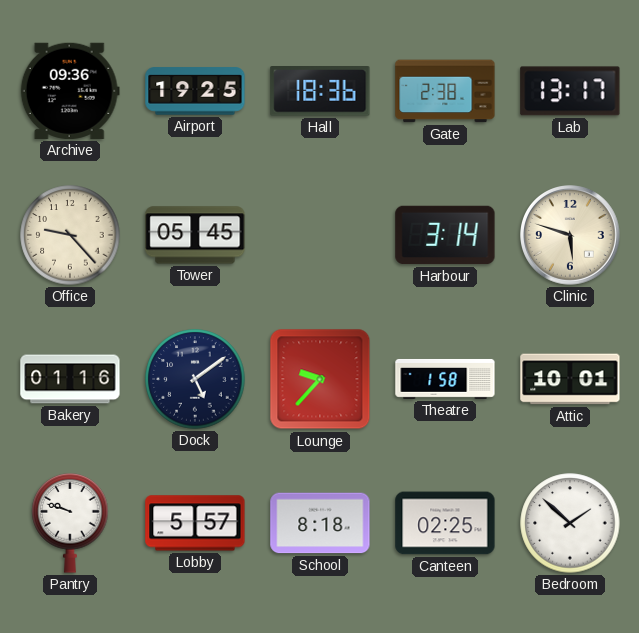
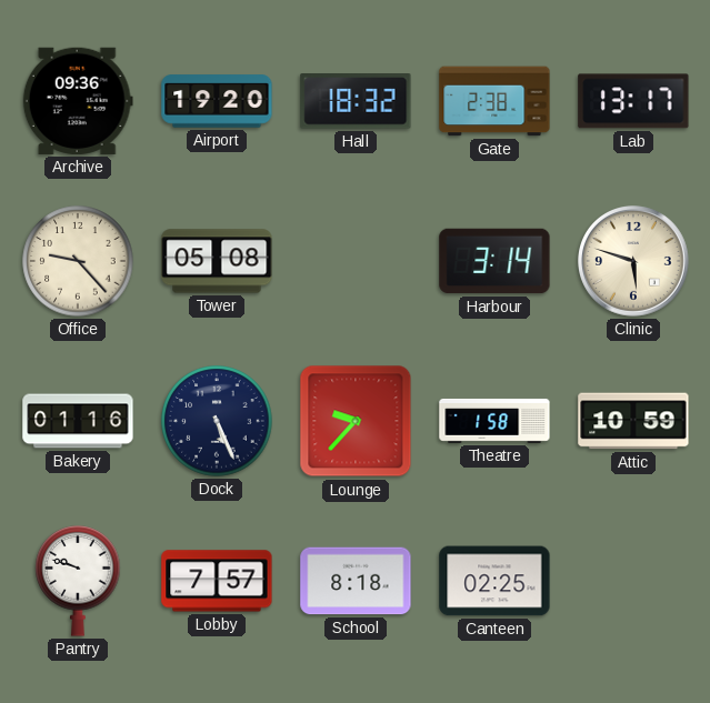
Airport: 19:25 -> 19:20
Hall: 18:36 -> 18:32
Tower: 05:45 -> 05:08
Dock: 5:09 -> 5:26
Attic: 10:01 -> 10:59
Lobby: 5:57 -> 7:57
Bedroom: 1:52 -> none
